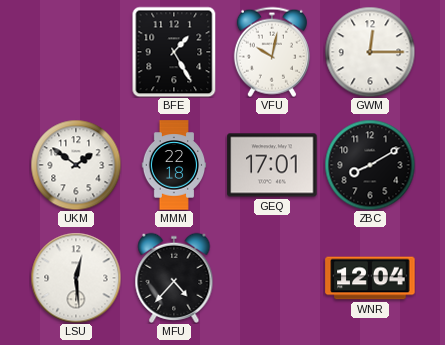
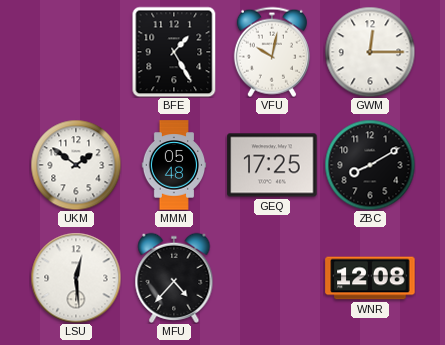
MMM: 22:18 -> 05:48
GEQ: 17:01 -> 17:25
WNR: 12:04 -> 12:08
